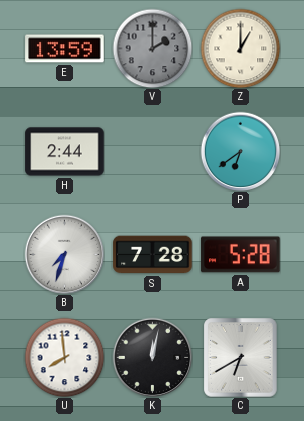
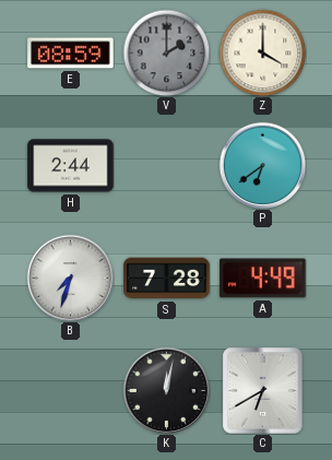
E: 13:59 -> 08:59
Z: 1:00 -> 4:00
A: 5:28 -> 4:49
U: 7:59 -> none
